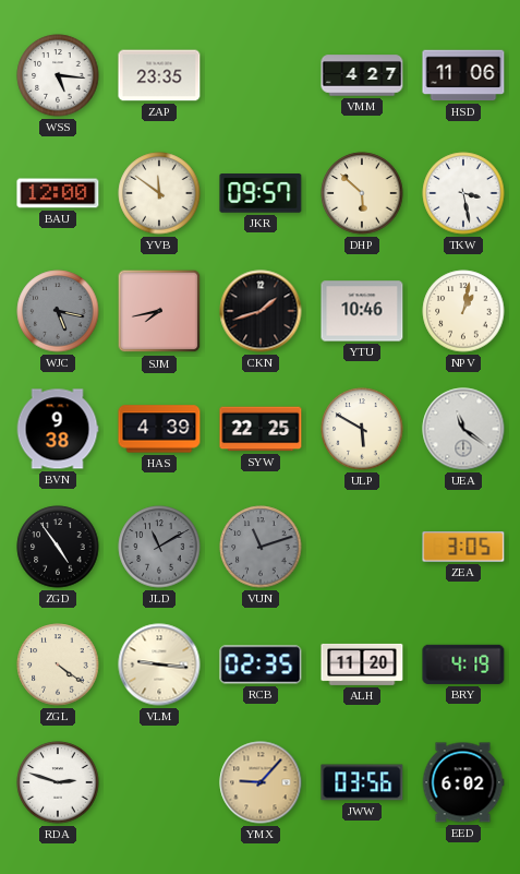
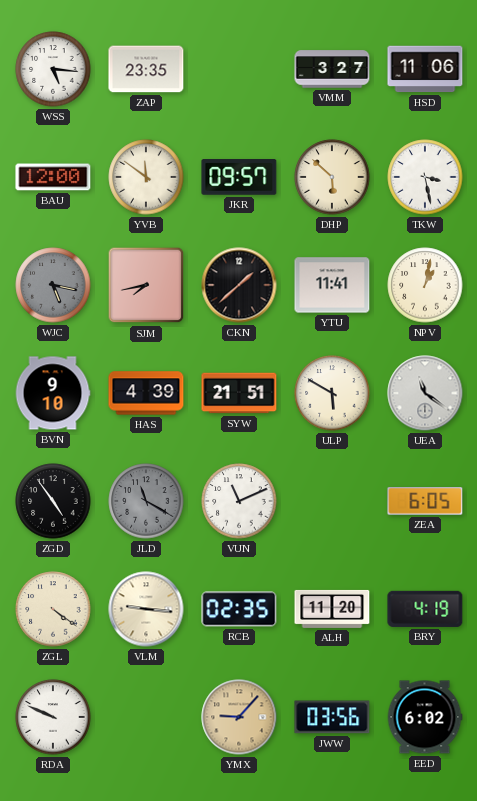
VMM: 4:27 -> 3:27
CKN: 1:42 -> 1:38
YTU: 10:46 -> 11:41
BVN: 9:38 -> 9:10
SYW: 22:25 -> 21:51
JLD: 11:10 -> 11:20
VUN: 11:12 -> 11:11
VUN dial: grey -> white
ZEA: 3:05 -> 6:05
RDA: 2:48 -> 9:49
